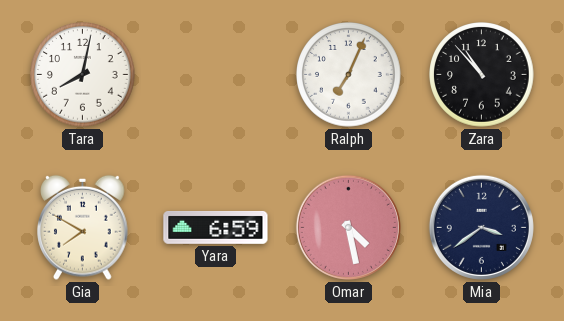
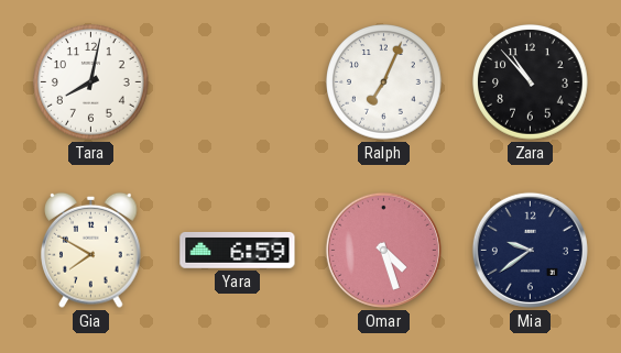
Omar: 4:28 -> 4:27
Mia: 3:39 -> 9:39
